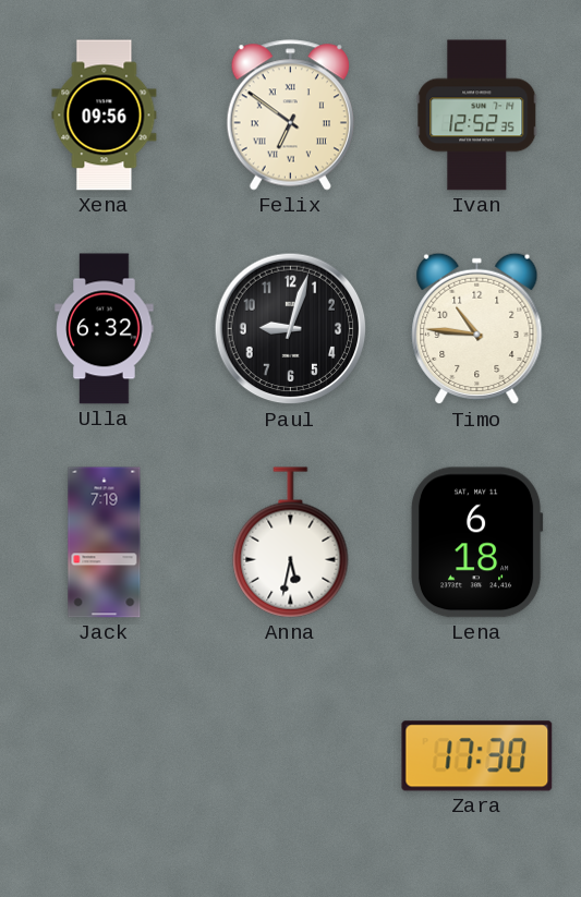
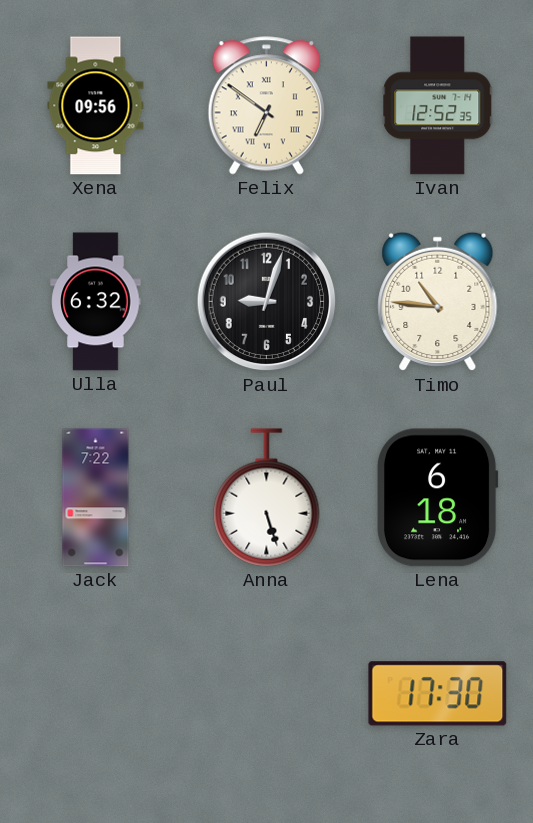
Jack: 7:19 -> 7:22
Anna: 5:32 -> 5:27
